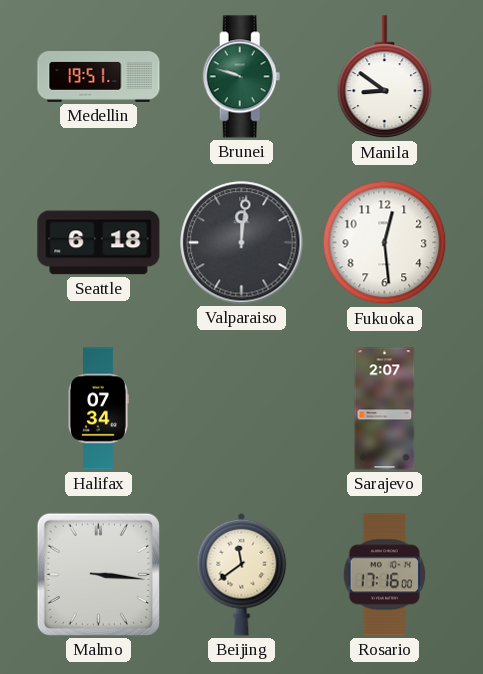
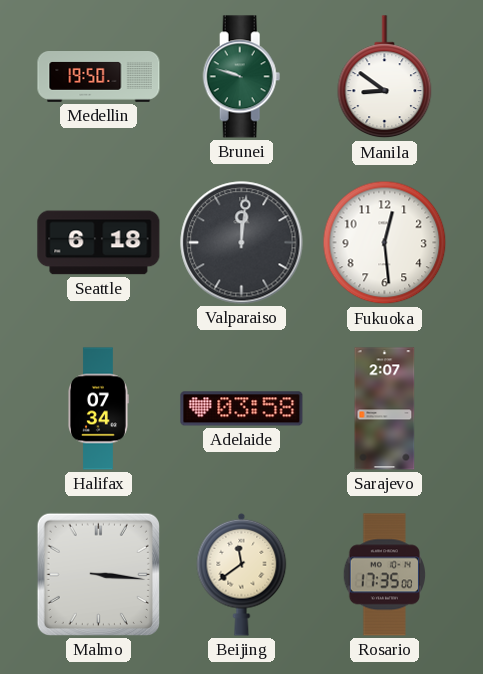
Medellin: 19:51 -> 19:50
Adelaide: none -> 03:58
Rosario: 17:16 -> 17:35
